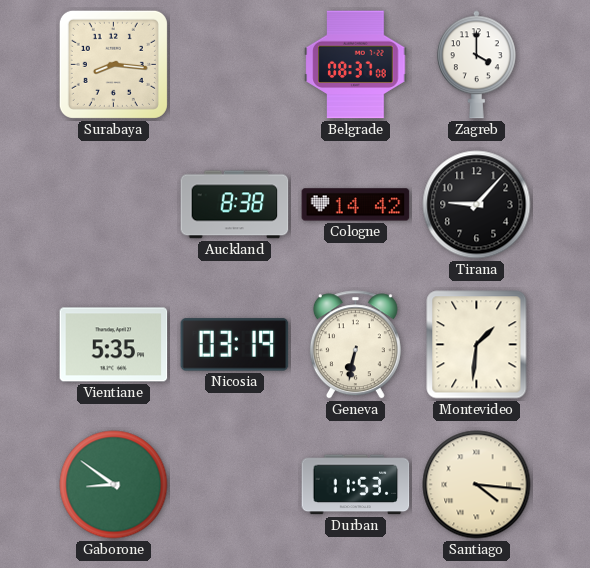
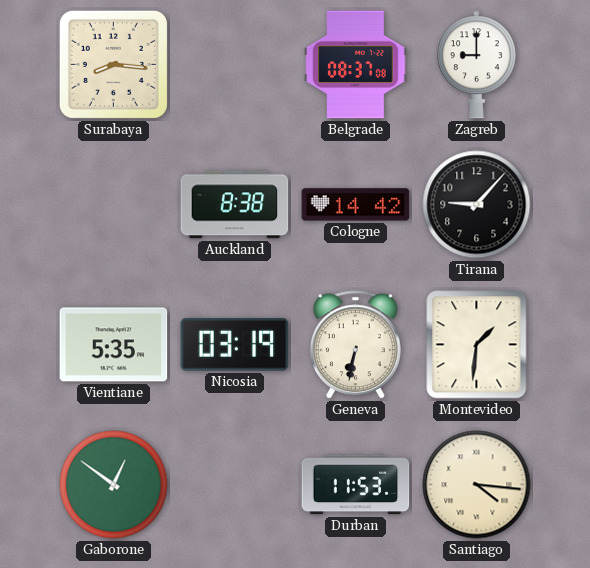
Zagreb: 4:00 -> 9:00
Gaborone: 8:51 -> 12:51
